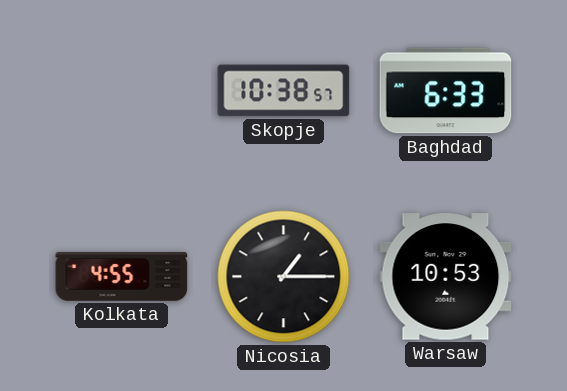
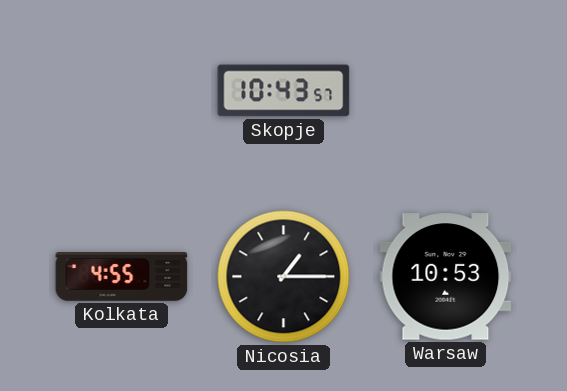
Skopje: 10:38 -> 10:43
Baghdad: 6:33 -> none
